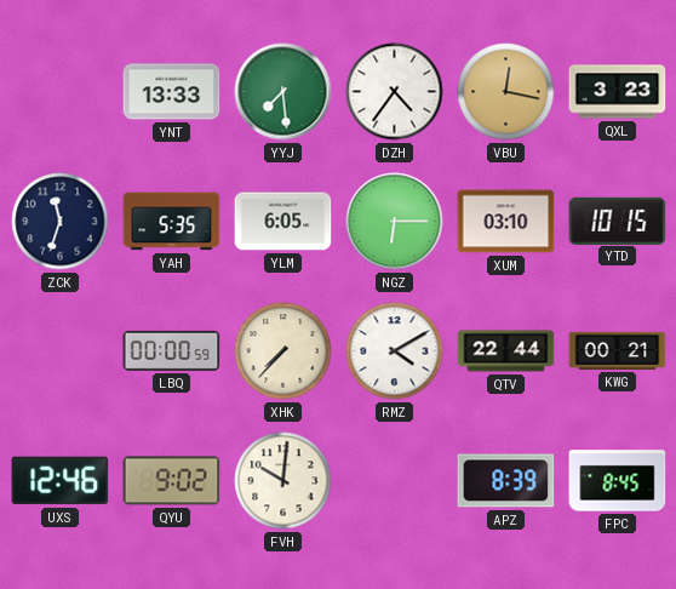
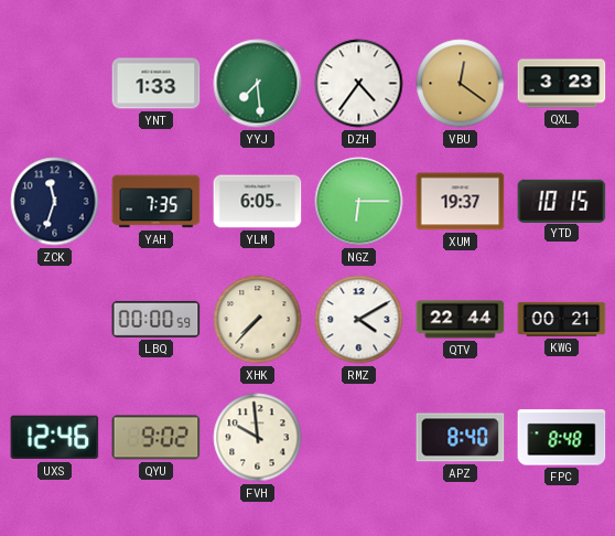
YNT: 13:33 -> 1:33
VBU: 12:17 -> 12:21
YAH: 5:35 -> 7:35
XUM: 03:10 -> 19:37
FVH: 10:01 -> 9:59
APZ: 8:39 -> 8:40
FPC: 8:45 -> 8:48
